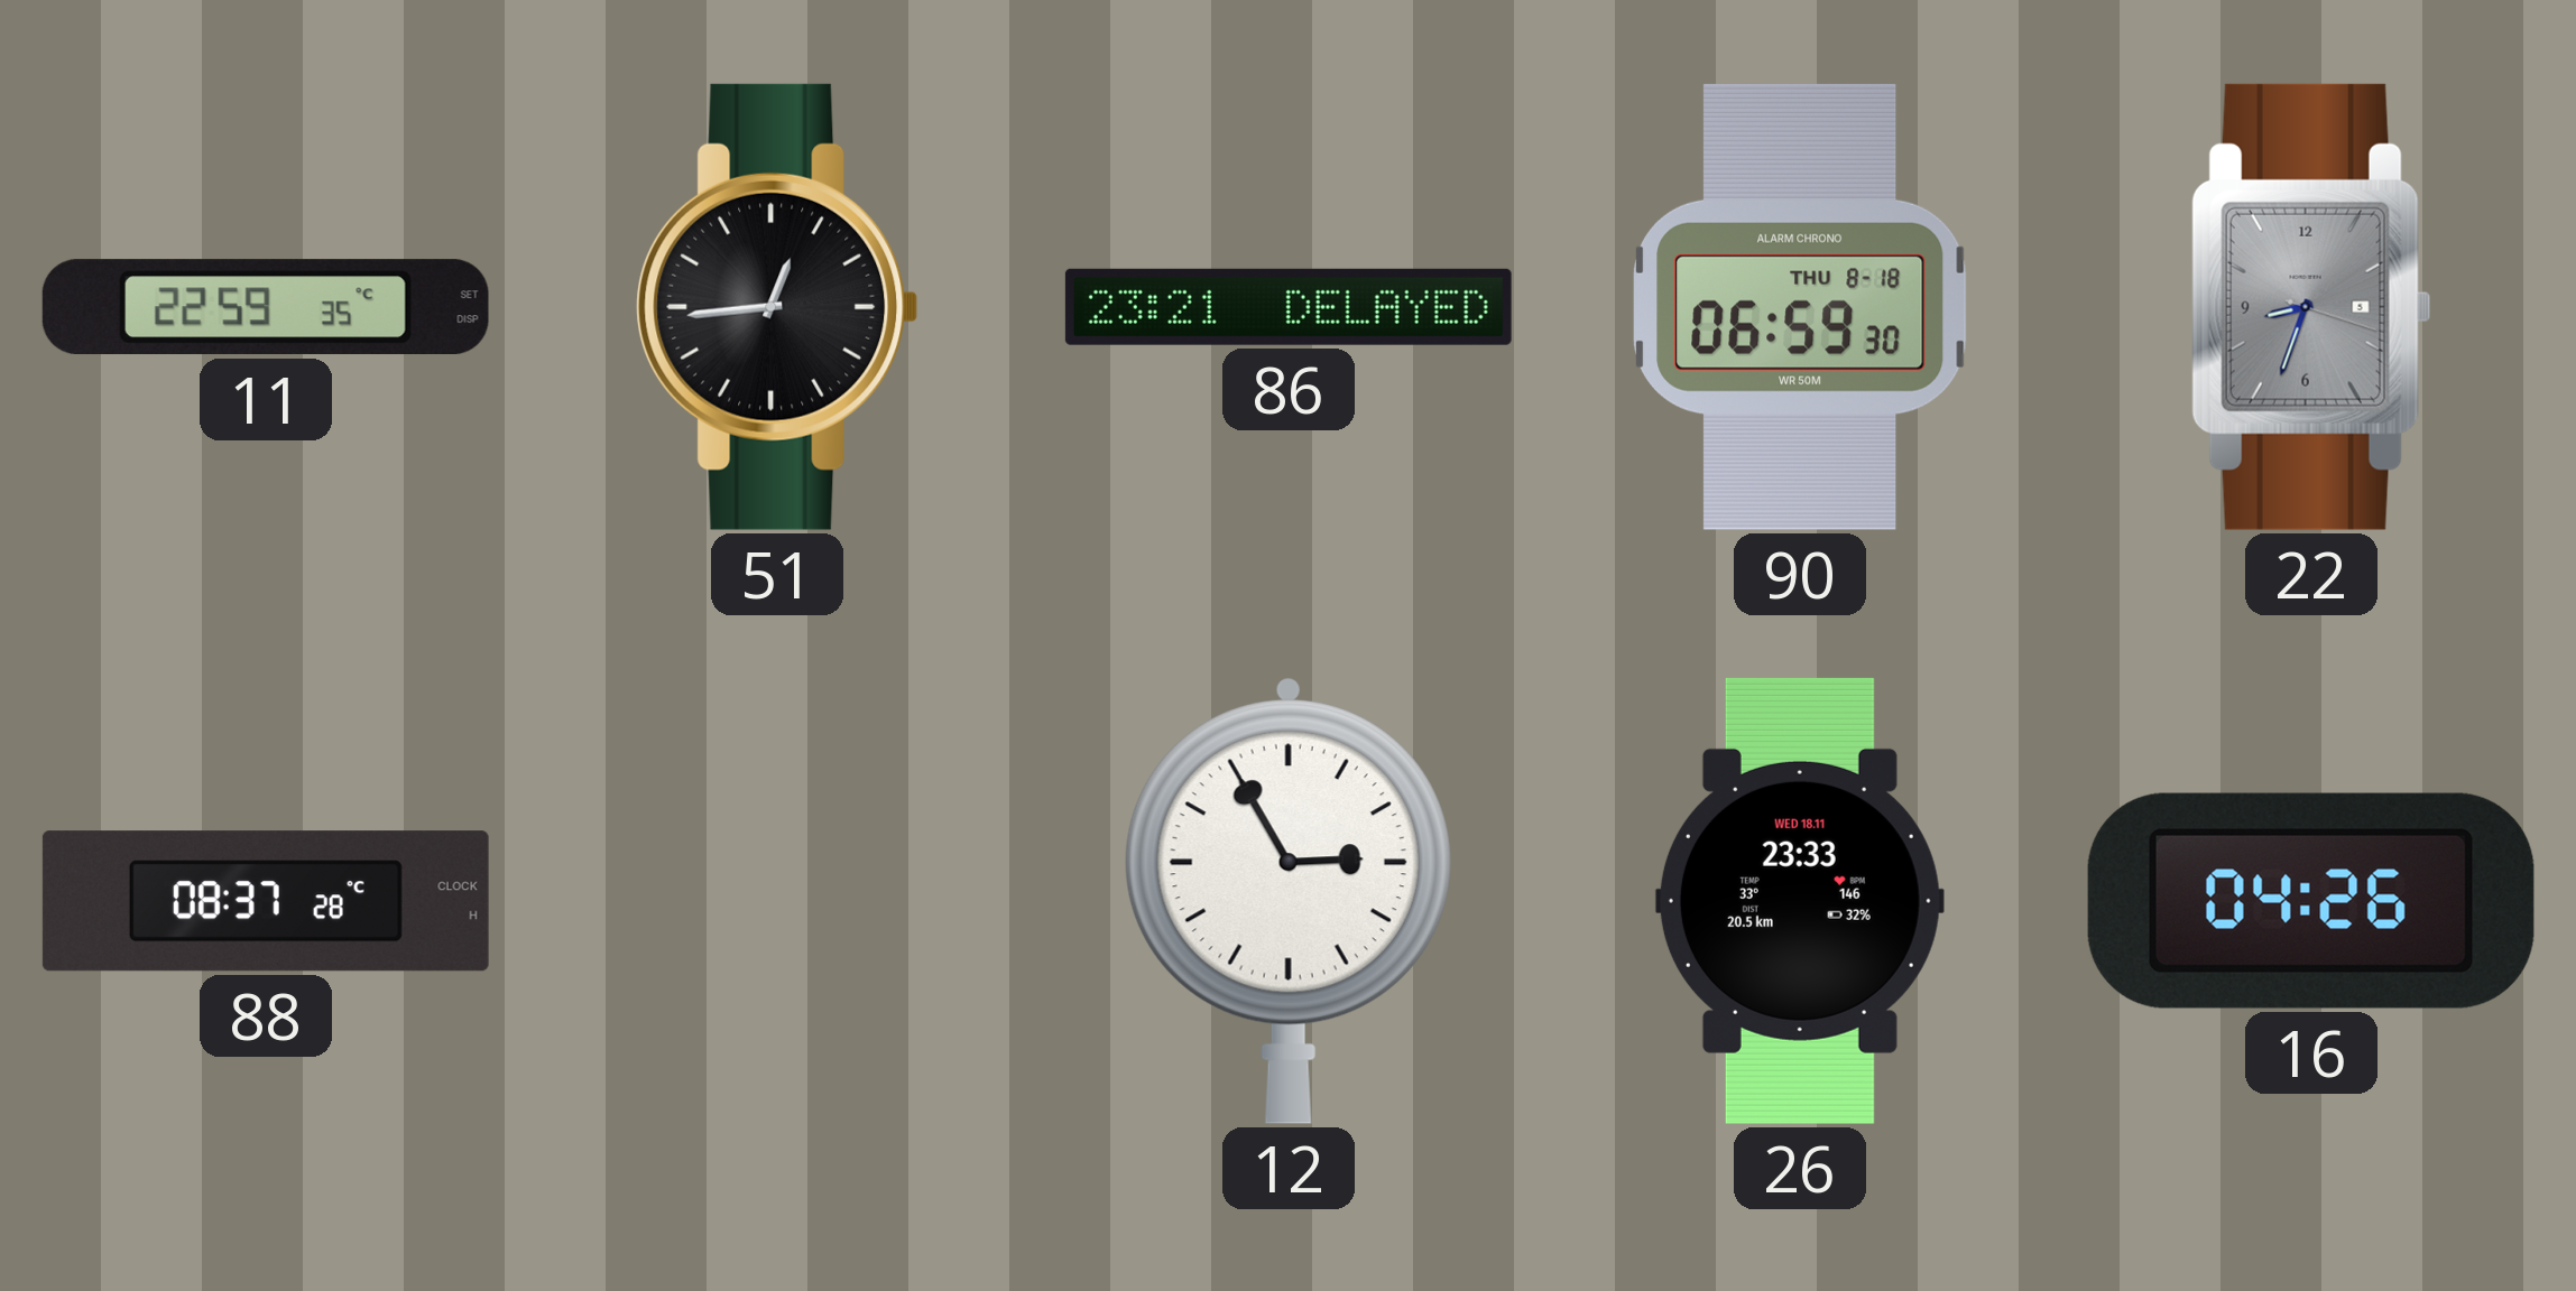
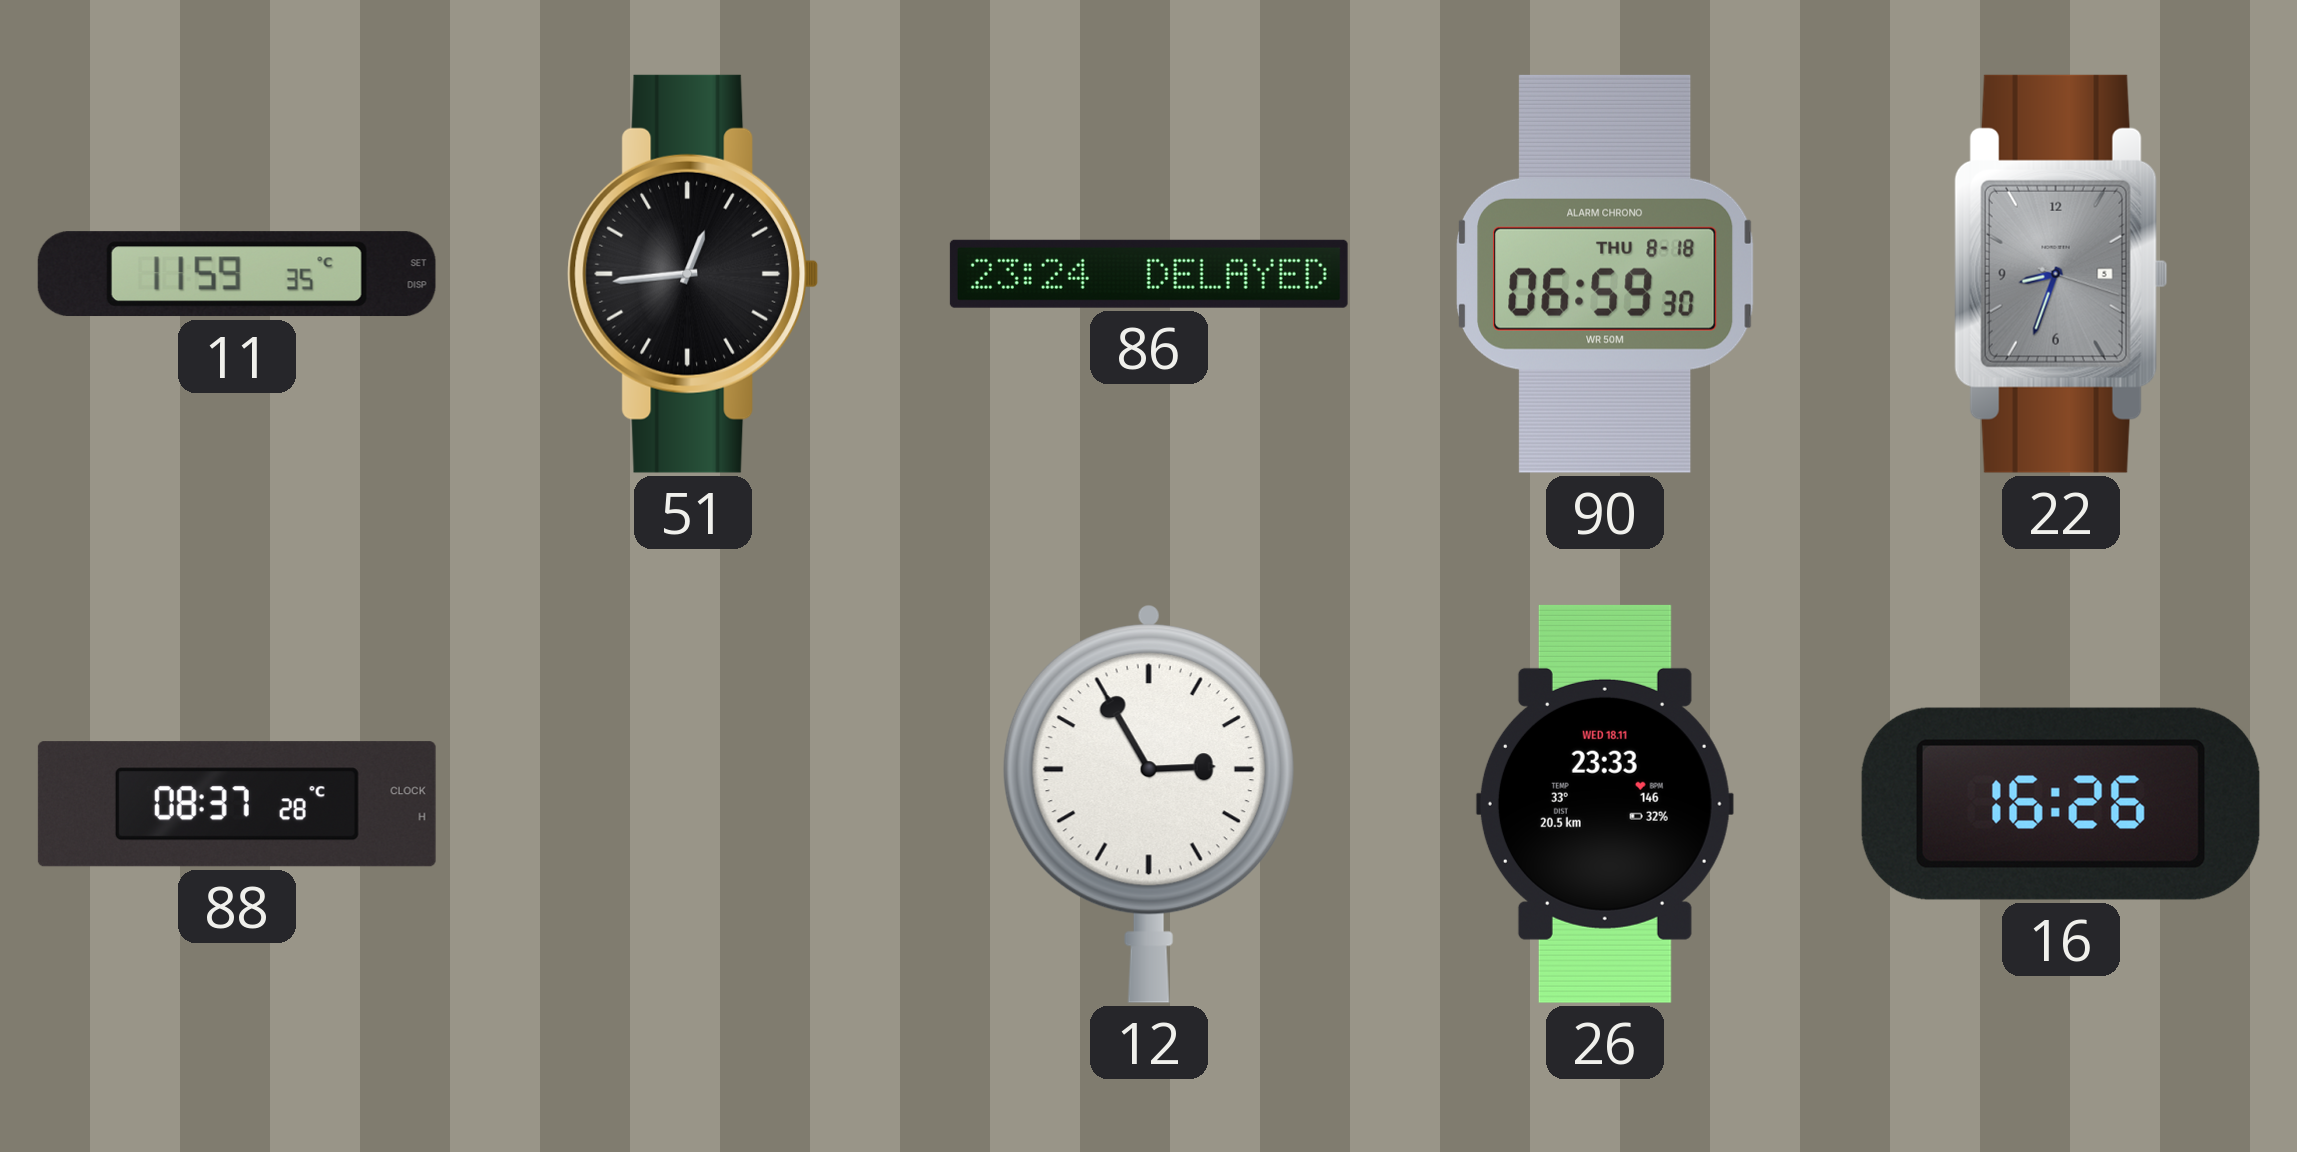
11: 22:59 -> 11:59
86: 23:21 -> 23:24
16: 04:26 -> 16:26
